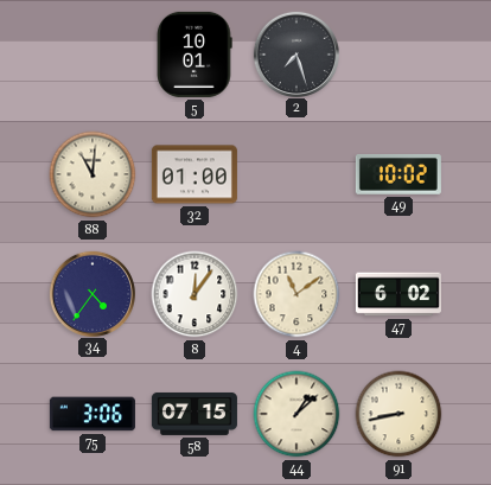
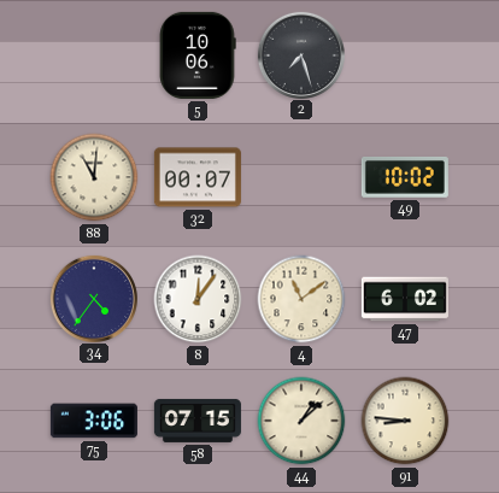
5: 10:01 -> 10:06
32: 01:00 -> 00:07
91: 8:43 -> 8:46
